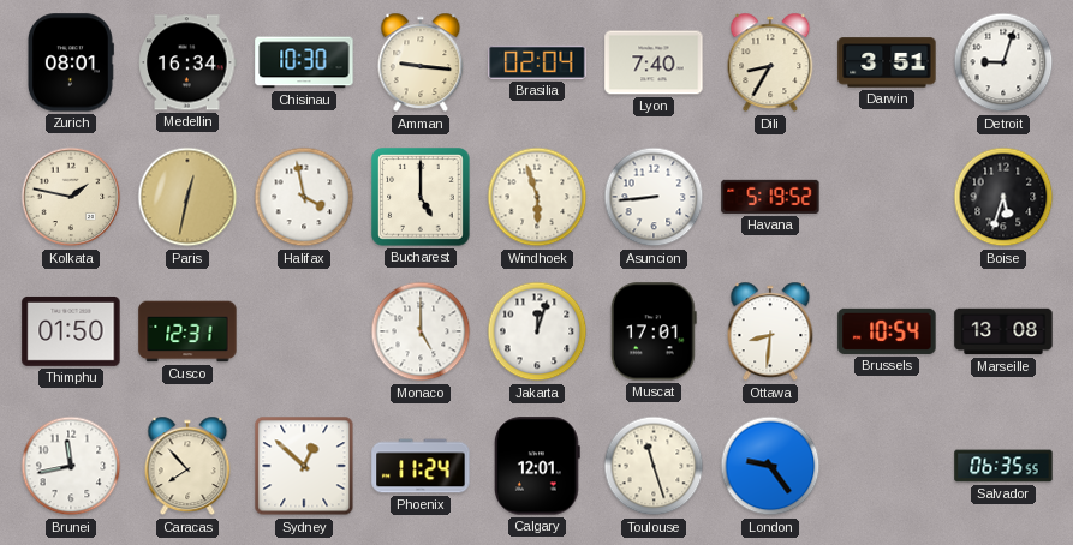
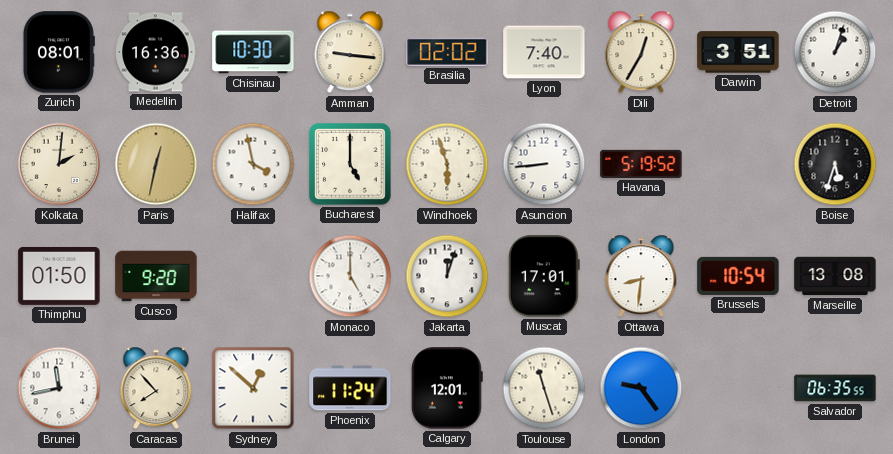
Medellin: 16:34 -> 16:36
Brasilia: 02:04 -> 02:02
Dili: 8:35 -> 12:35
Detroit: 9:03 -> 1:03
Kolkata: 1:47 -> 2:01
Cusco: 12:31 -> 9:20
